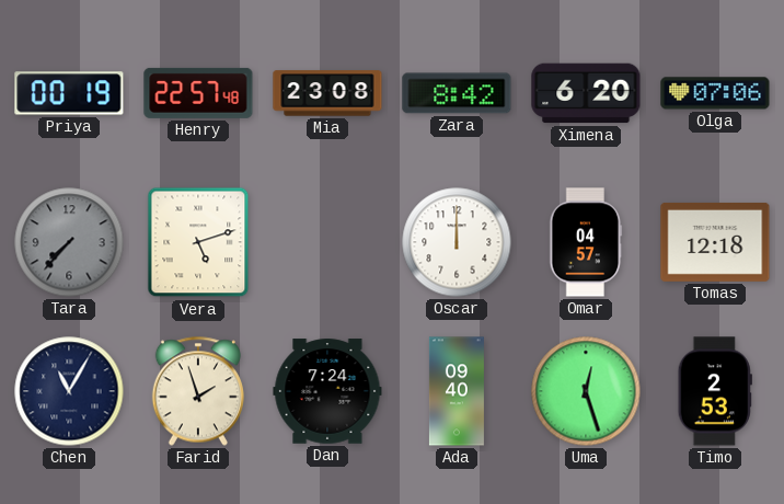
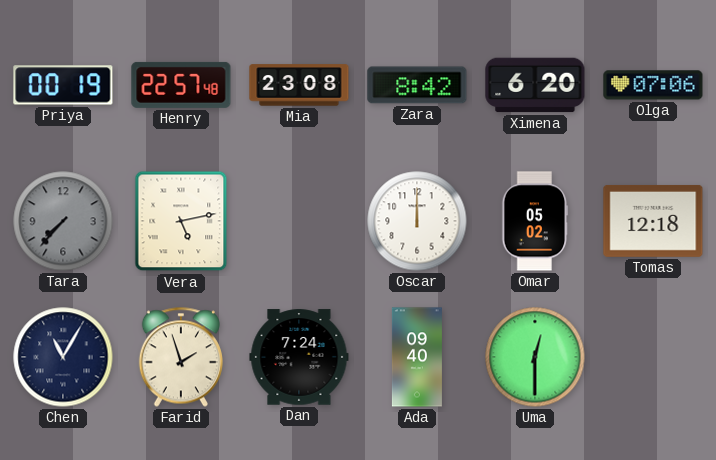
Vera: 5:12 -> 5:13
Omar: 04:57 -> 05:02
Uma: 12:27 -> 12:30
Timo: 2:53 -> none
